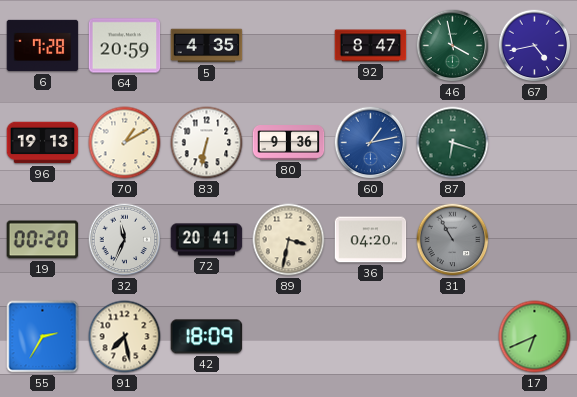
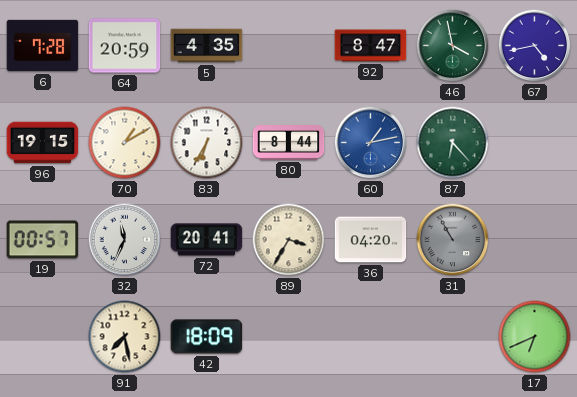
96: 19:13 -> 19:15
83: 6:32 -> 6:35
80: 9:36 -> 8:44
87: 6:18 -> 6:23
19: 00:20 -> 00:57
89: 3:32 -> 3:35
55: 2:35 -> none
